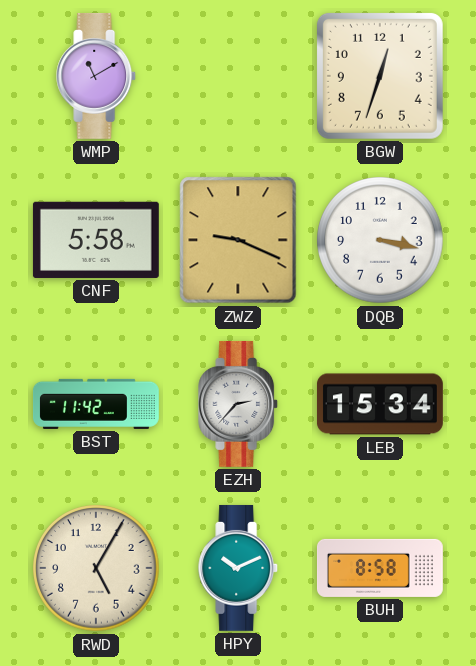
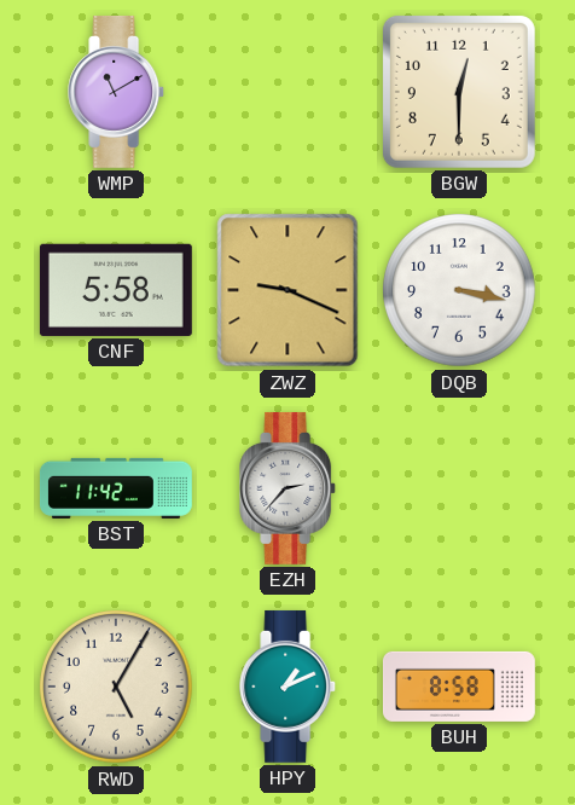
BGW: 12:33 -> 12:30
LEB: 15:34 -> none
HPY: 10:11 -> 1:11
